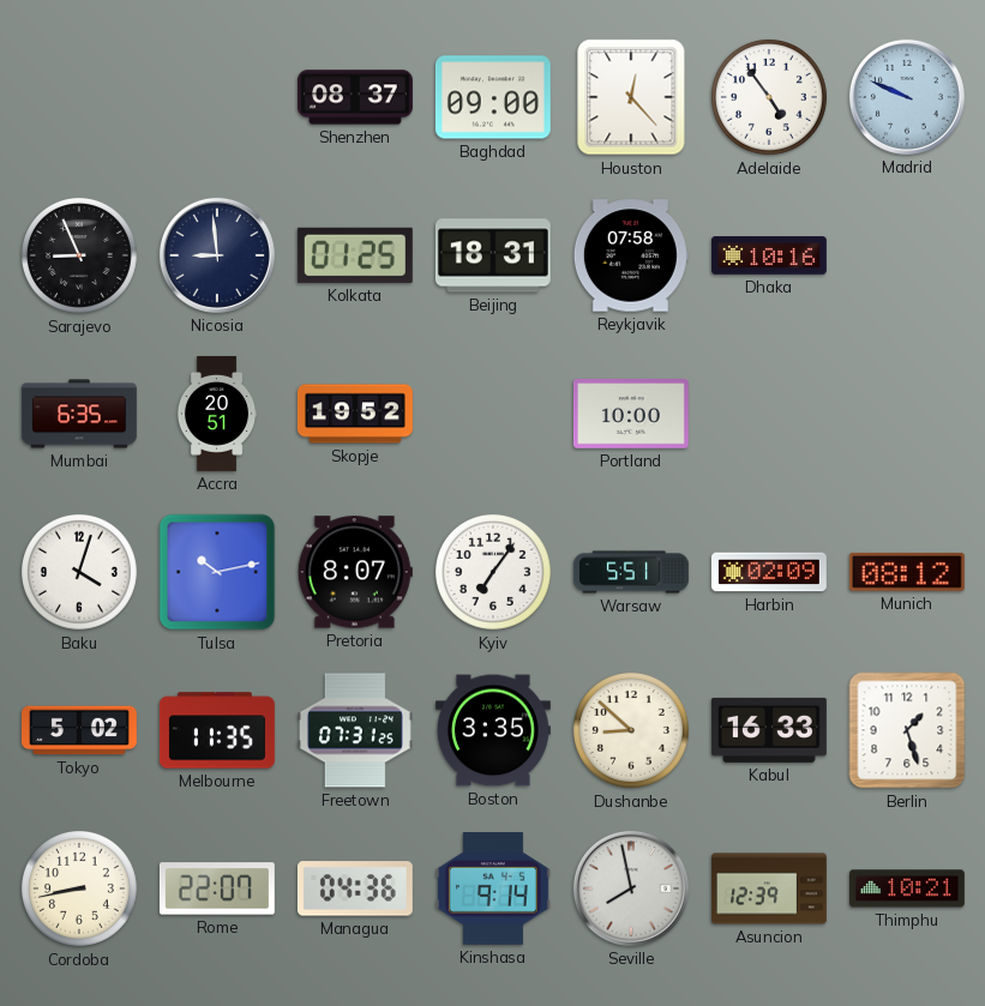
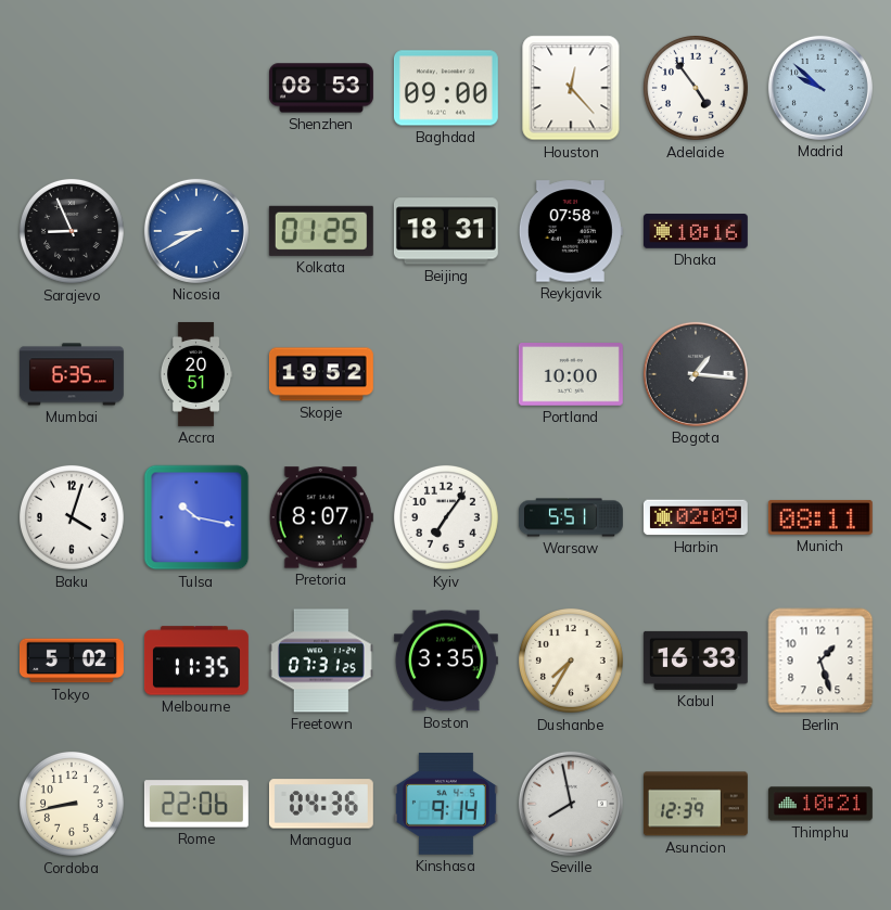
Shenzhen: 08:37 -> 08:53
Madrid: 9:49 -> 9:52
Nicosia: 8:59 -> 8:40
Nicosia dial: navy -> blue
Bogota: none -> 1:16
Tulsa: 10:13 -> 10:17
Munich: 08:12 -> 08:11
Dushanbe: 8:52 -> 7:35
Rome: 22:07 -> 22:06
